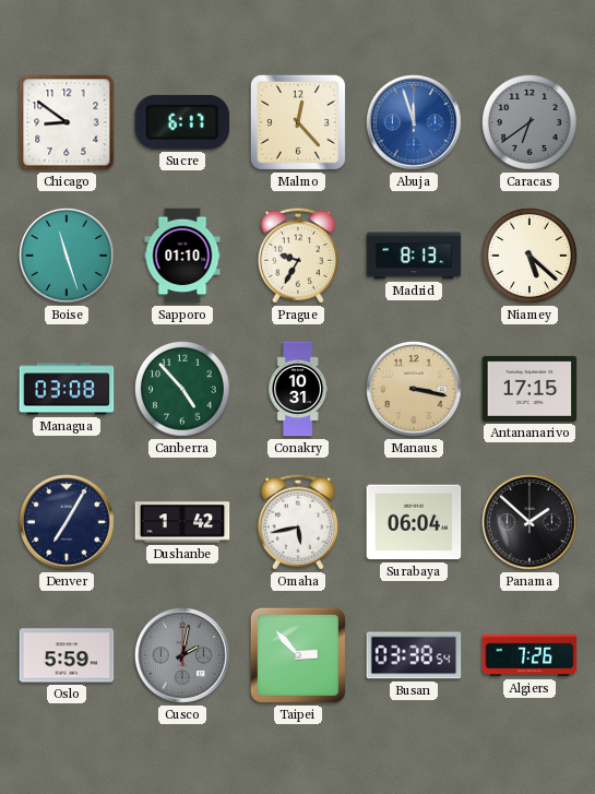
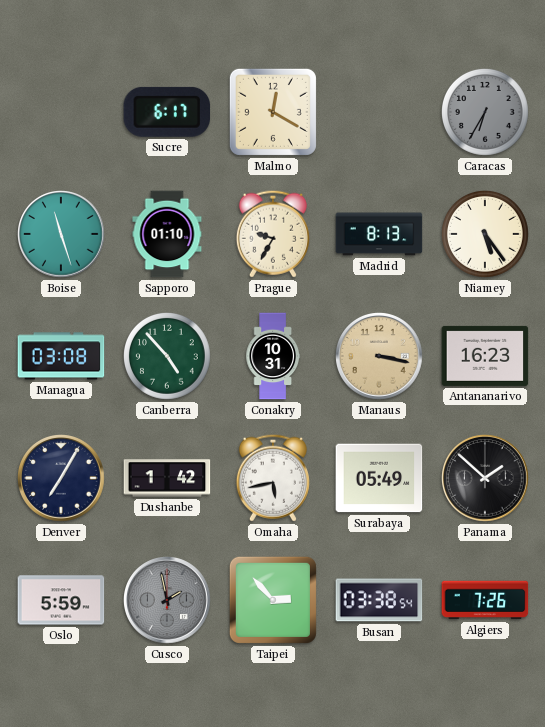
Chicago: 8:51 -> none
Malmo: 12:23 -> 12:20
Abuja: 11:57 -> none
Caracas: 6:39 -> 6:35
Niamey: 5:22 -> 5:24
Antananarivo: 17:15 -> 16:23
Surabaya: 06:04 -> 05:49
Cusco: 2:02 -> 1:58
